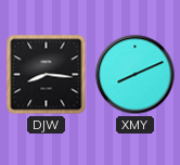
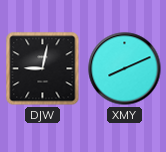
DJW: 8:16 -> 9:02
